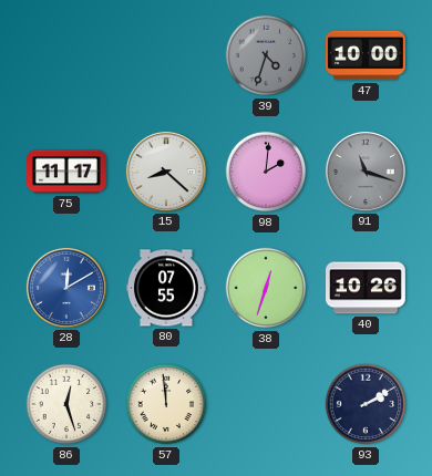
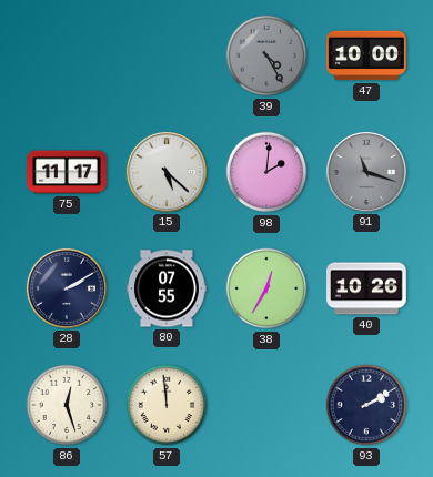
39: 4:33 -> 4:25
15: 8:22 -> 5:22
28: 12:10 -> 2:10
28 dial: blue -> navy
38: 12:33 -> 12:35
